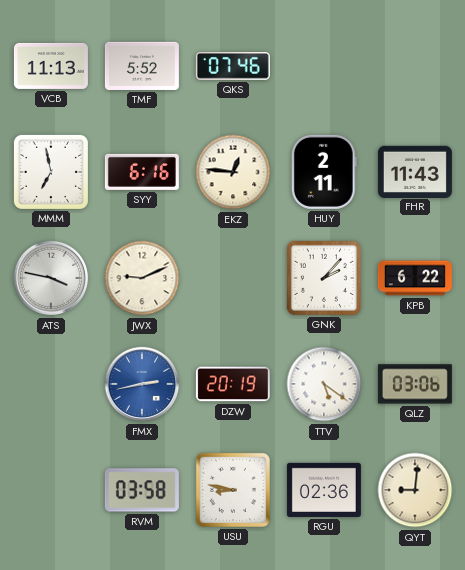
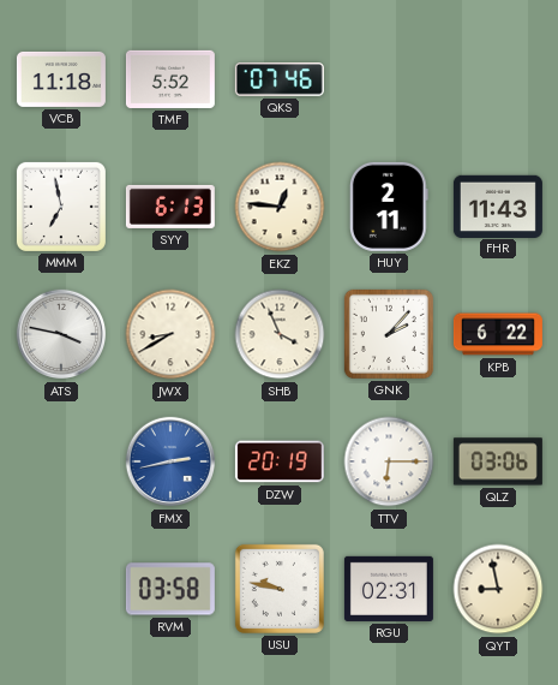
VCB: 11:13 -> 11:18
SYY: 6:16 -> 6:13
JWX: 9:11 -> 8:40
SHB: none -> 3:56
TTV: 5:21 -> 6:15
USU: 8:47 -> 9:47
RGU: 02:36 -> 02:31
QYT: 9:01 -> 8:58
